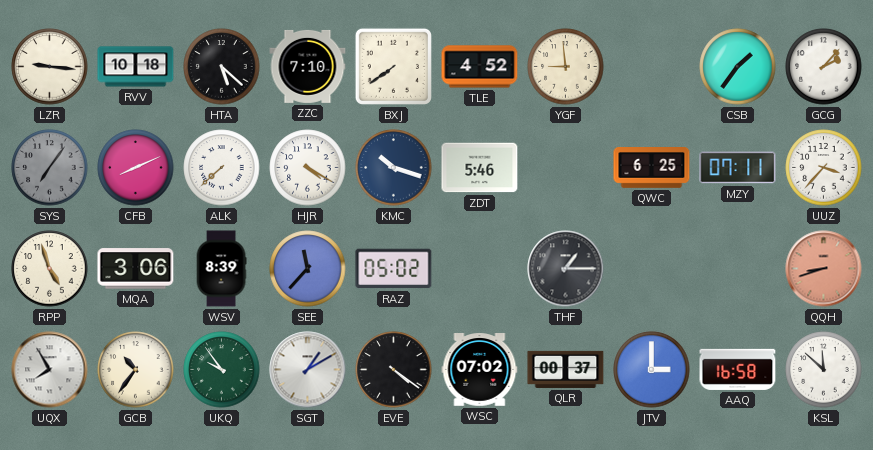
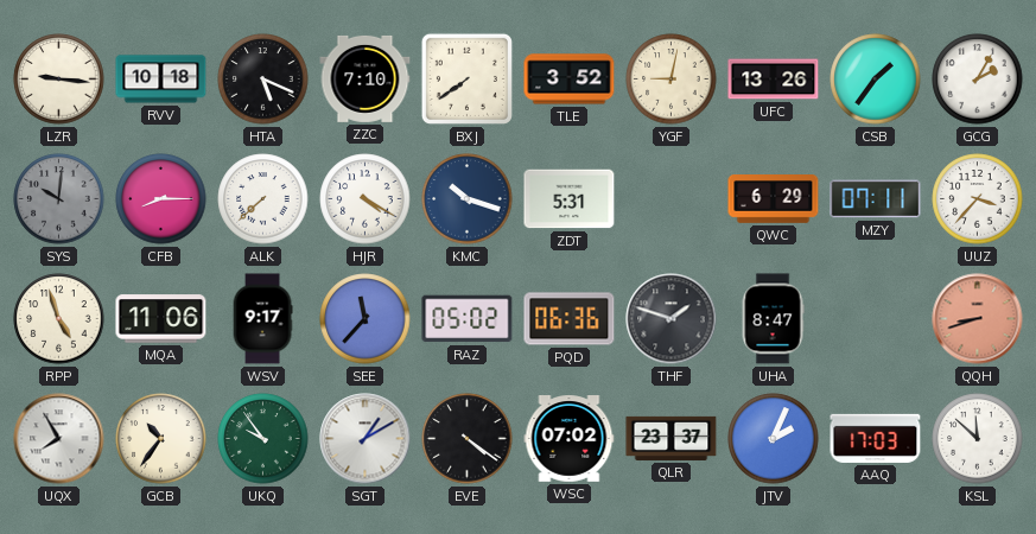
HTA: 5:22 -> 5:19
TLE: 4:52 -> 3:52
YGF: 8:59 -> 9:02
UFC: none -> 13:26
GCG: 2:07 -> 2:05
SYS: 7:06 -> 10:01
CFB: 8:11 -> 8:15
ZDT: 5:46 -> 5:31
QWC: 6:25 -> 6:29
MQA: 3:06 -> 11:06
WSV: 8:39 -> 9:17
PQD: none -> 06:36
THF: 1:15 -> 1:48
UHA: none -> 8:47
QLR: 00:37 -> 23:37
JTV: 3:00 -> 2:04
AAQ: 16:58 -> 17:03
